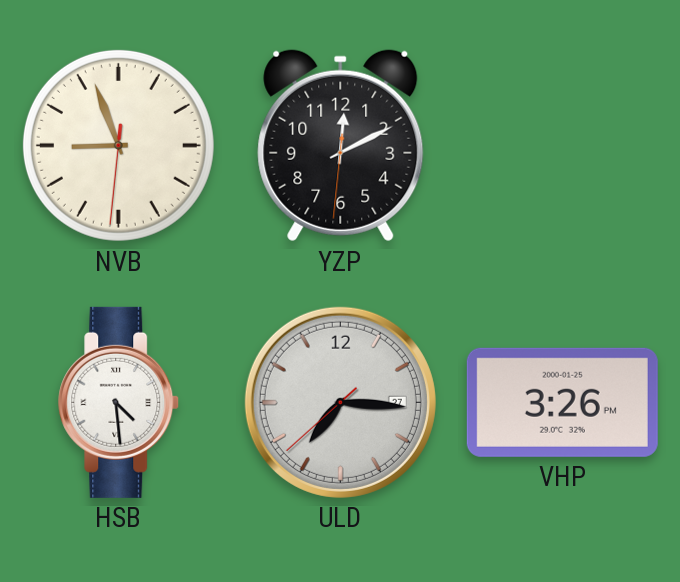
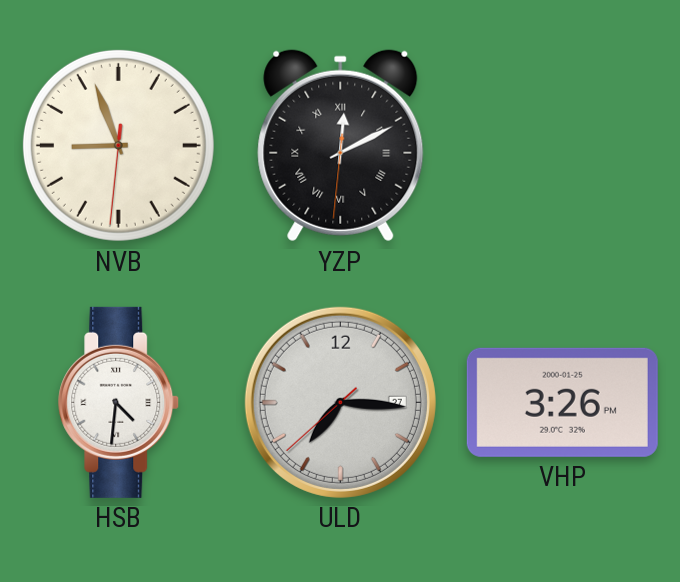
YZP numerals: Arabic -> Roman
HSB: 4:29 -> 4:31
